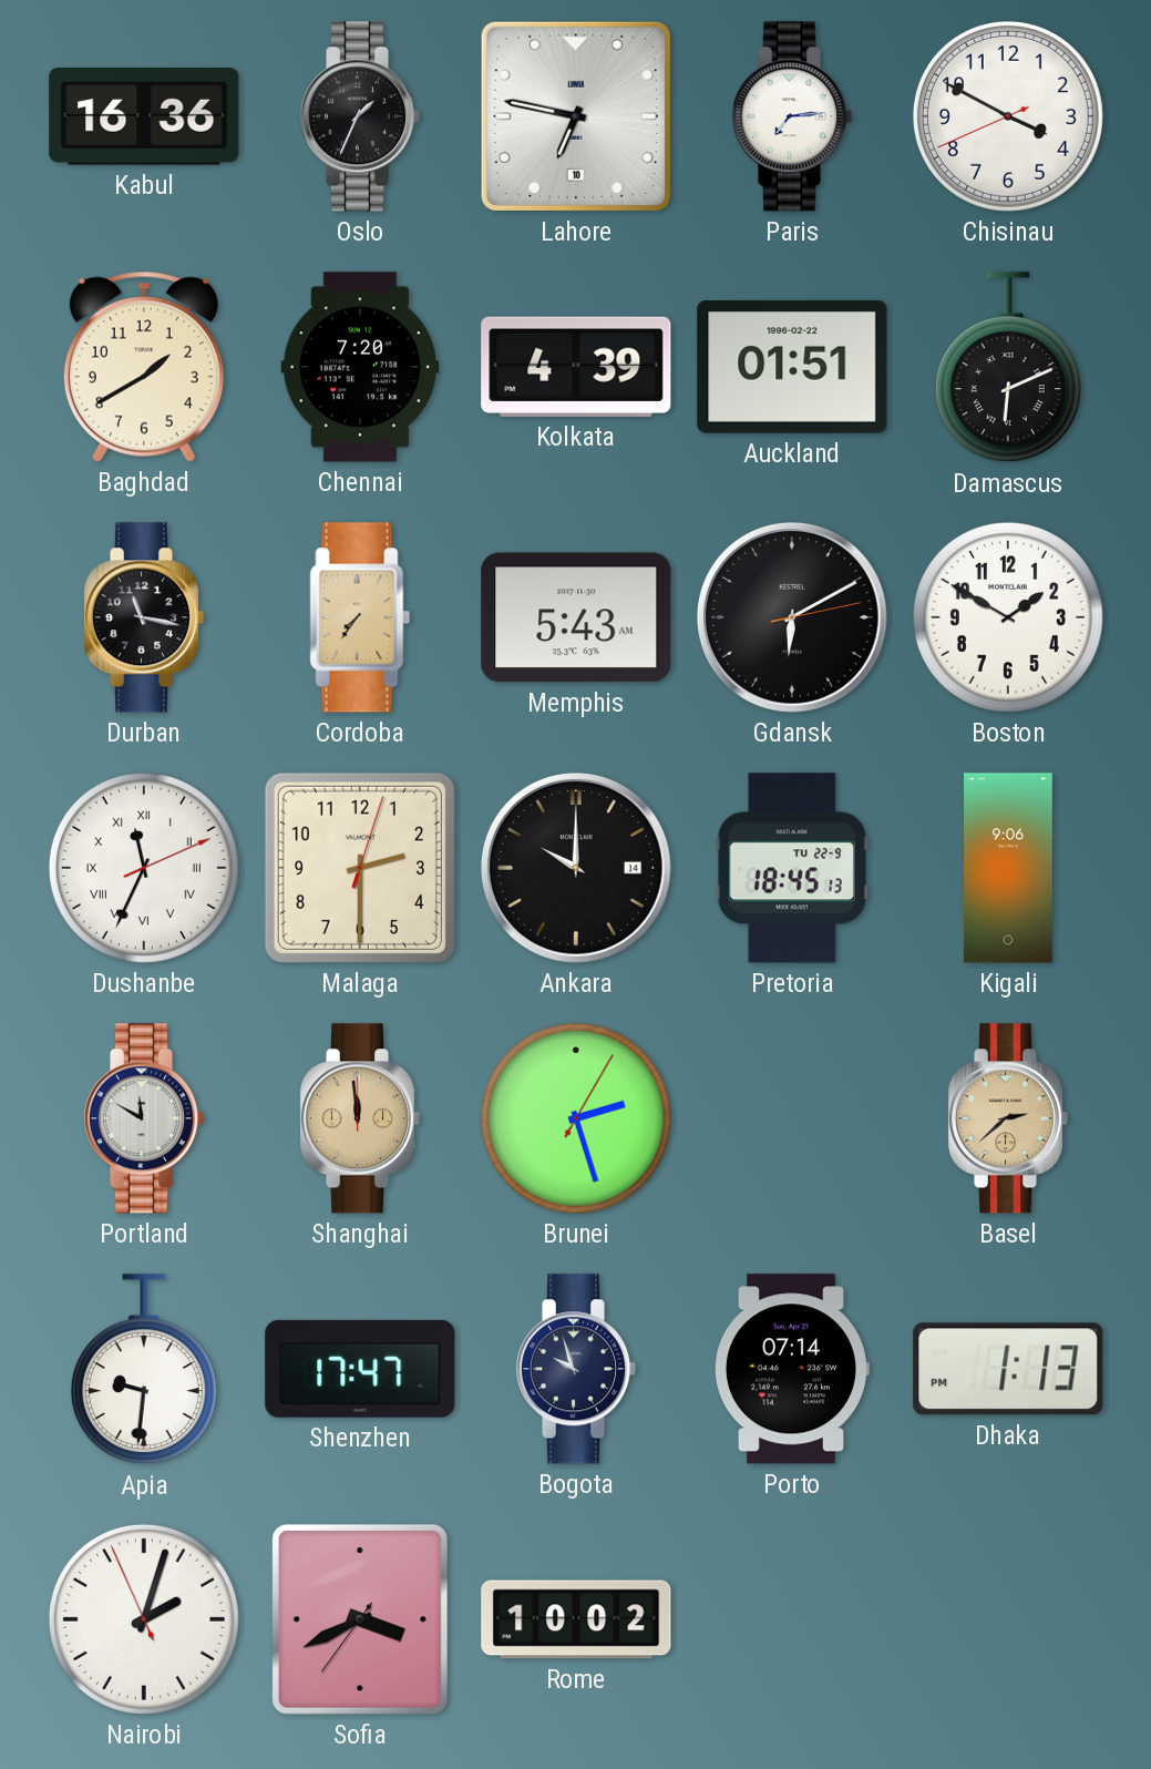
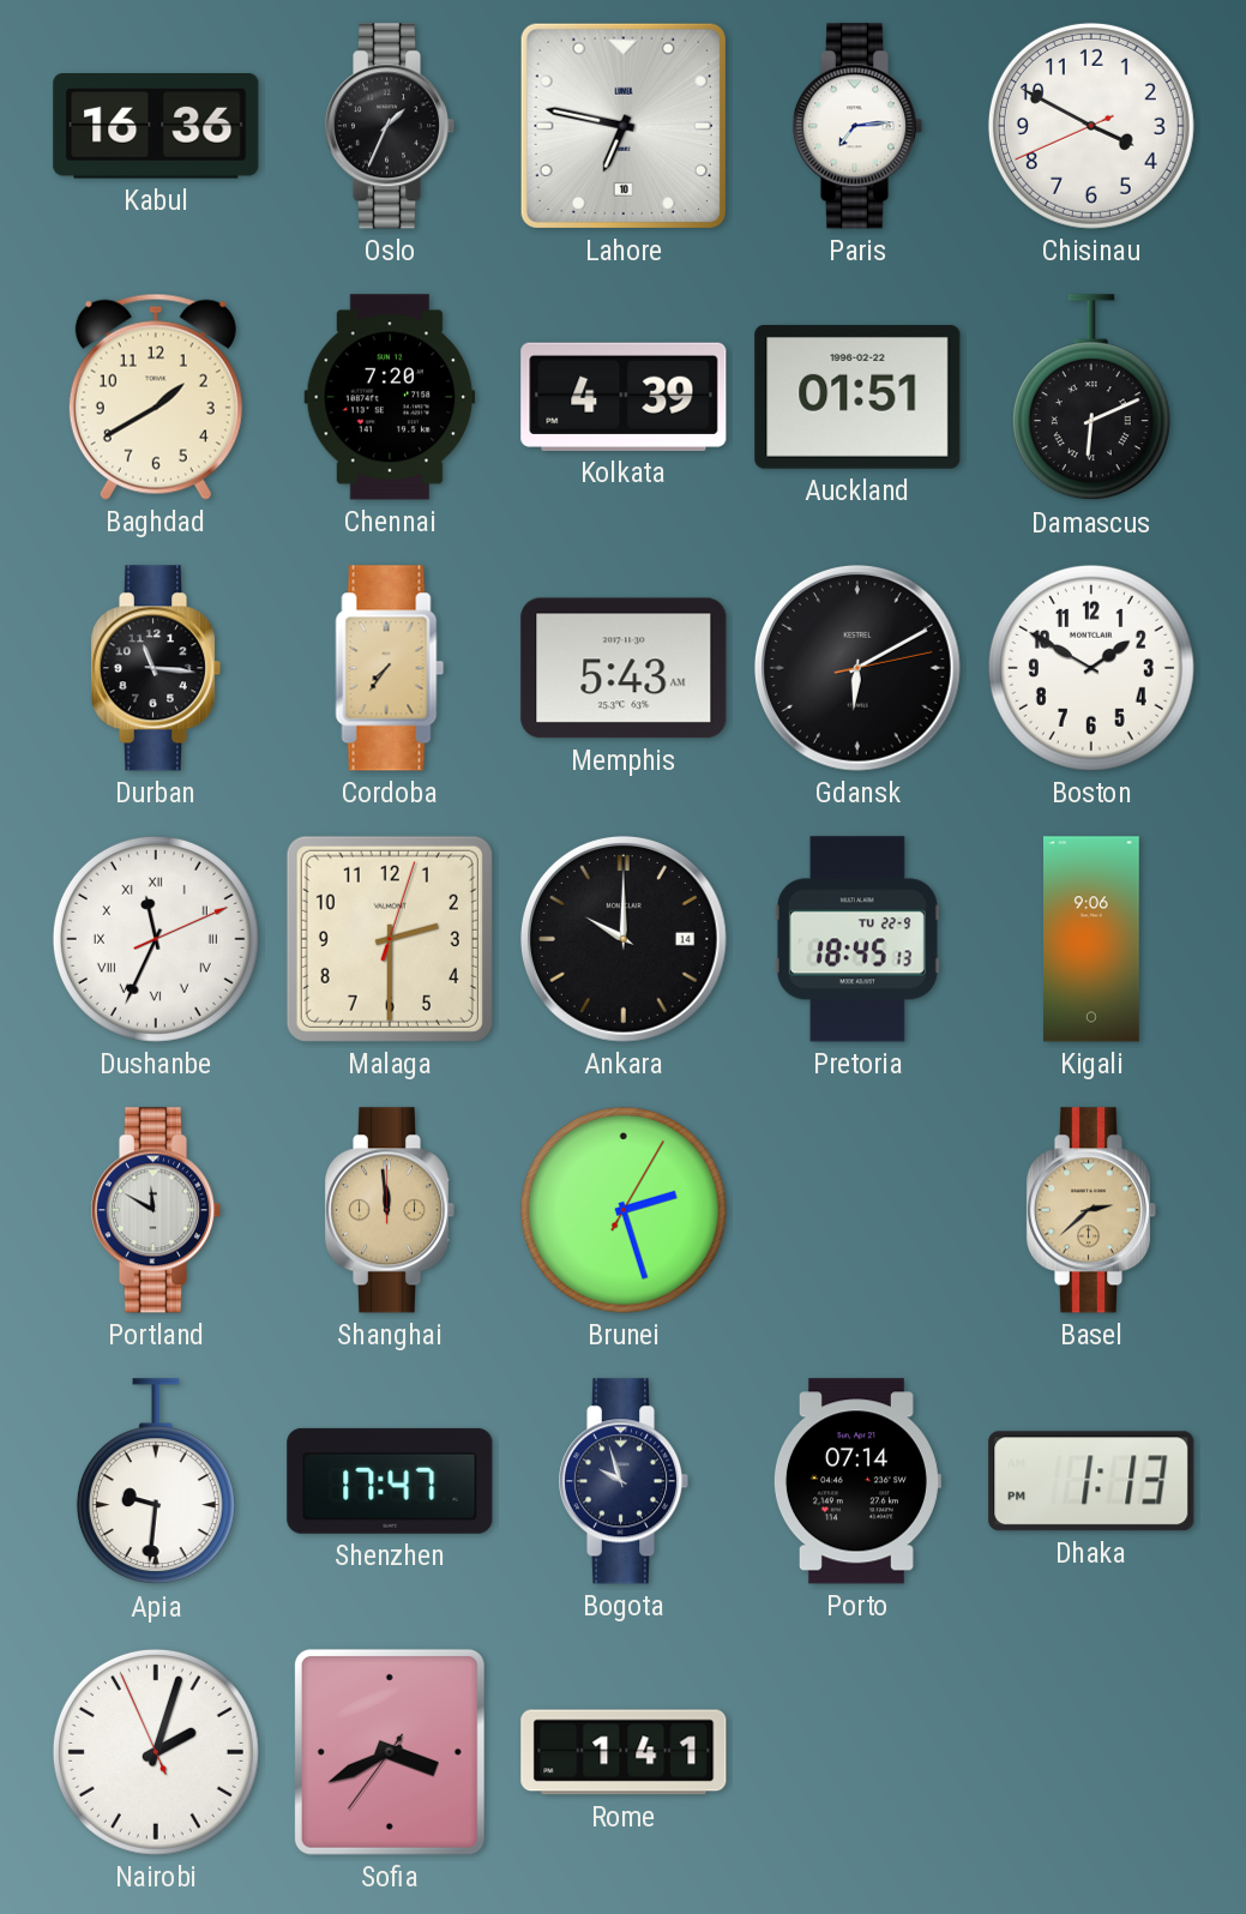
Durban: 11:17 -> 11:16
Rome: 10:02 -> 1:41
